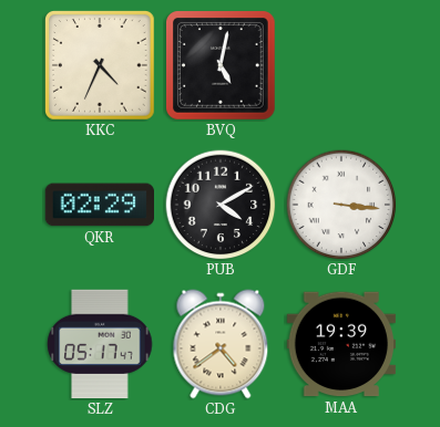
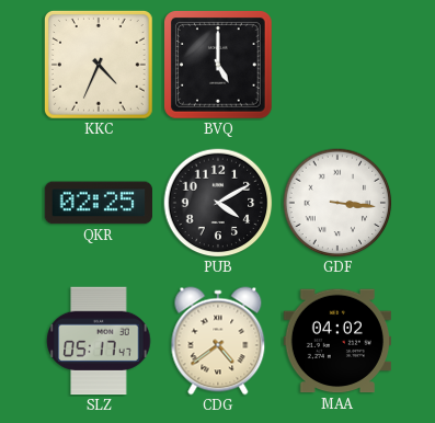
BVQ: 5:02 -> 5:00
QKR: 02:29 -> 02:25
MAA: 19:39 -> 04:02
